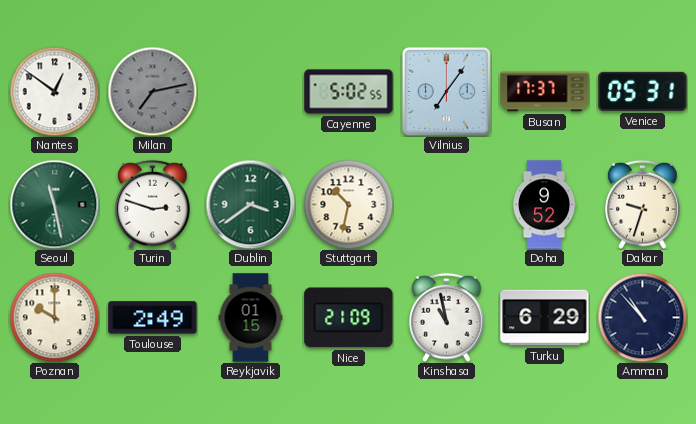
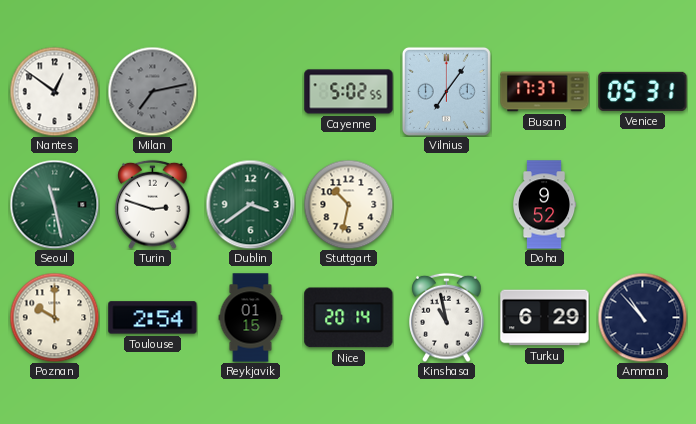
Dakar: 9:33 -> none
Toulouse: 2:49 -> 2:54
Nice: 21:09 -> 20:14
